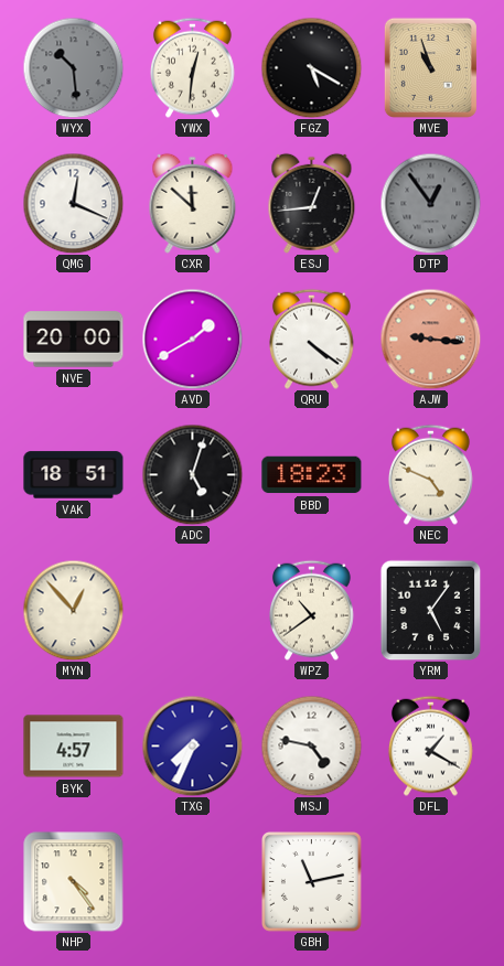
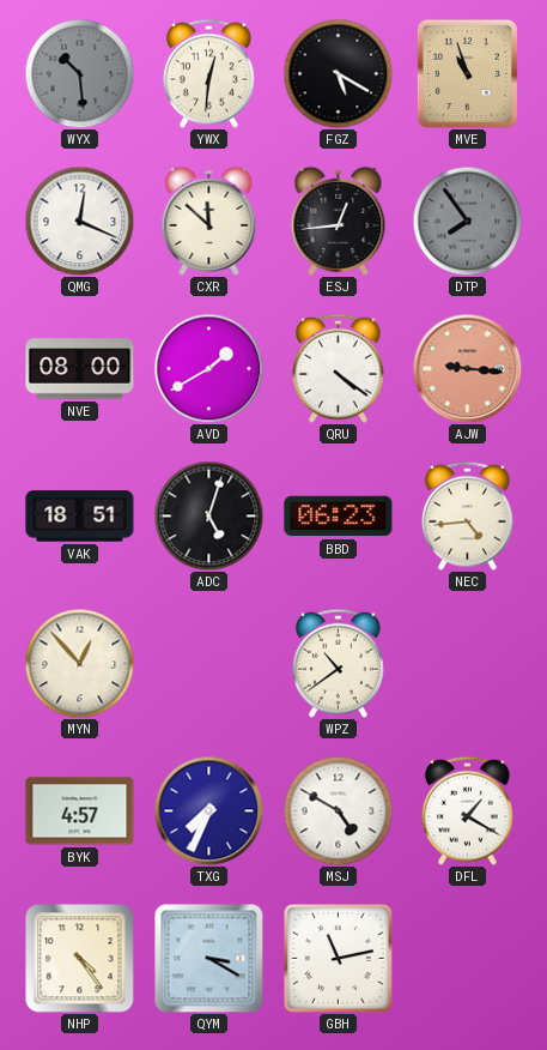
DTP: 12:54 -> 7:54
NVE: 20:00 -> 08:00
BBD: 18:23 -> 06:23
NEC: 4:49 -> 4:44
YRM: 5:06 -> none
MSJ: 4:47 -> 4:50
QYM: none -> 3:20
